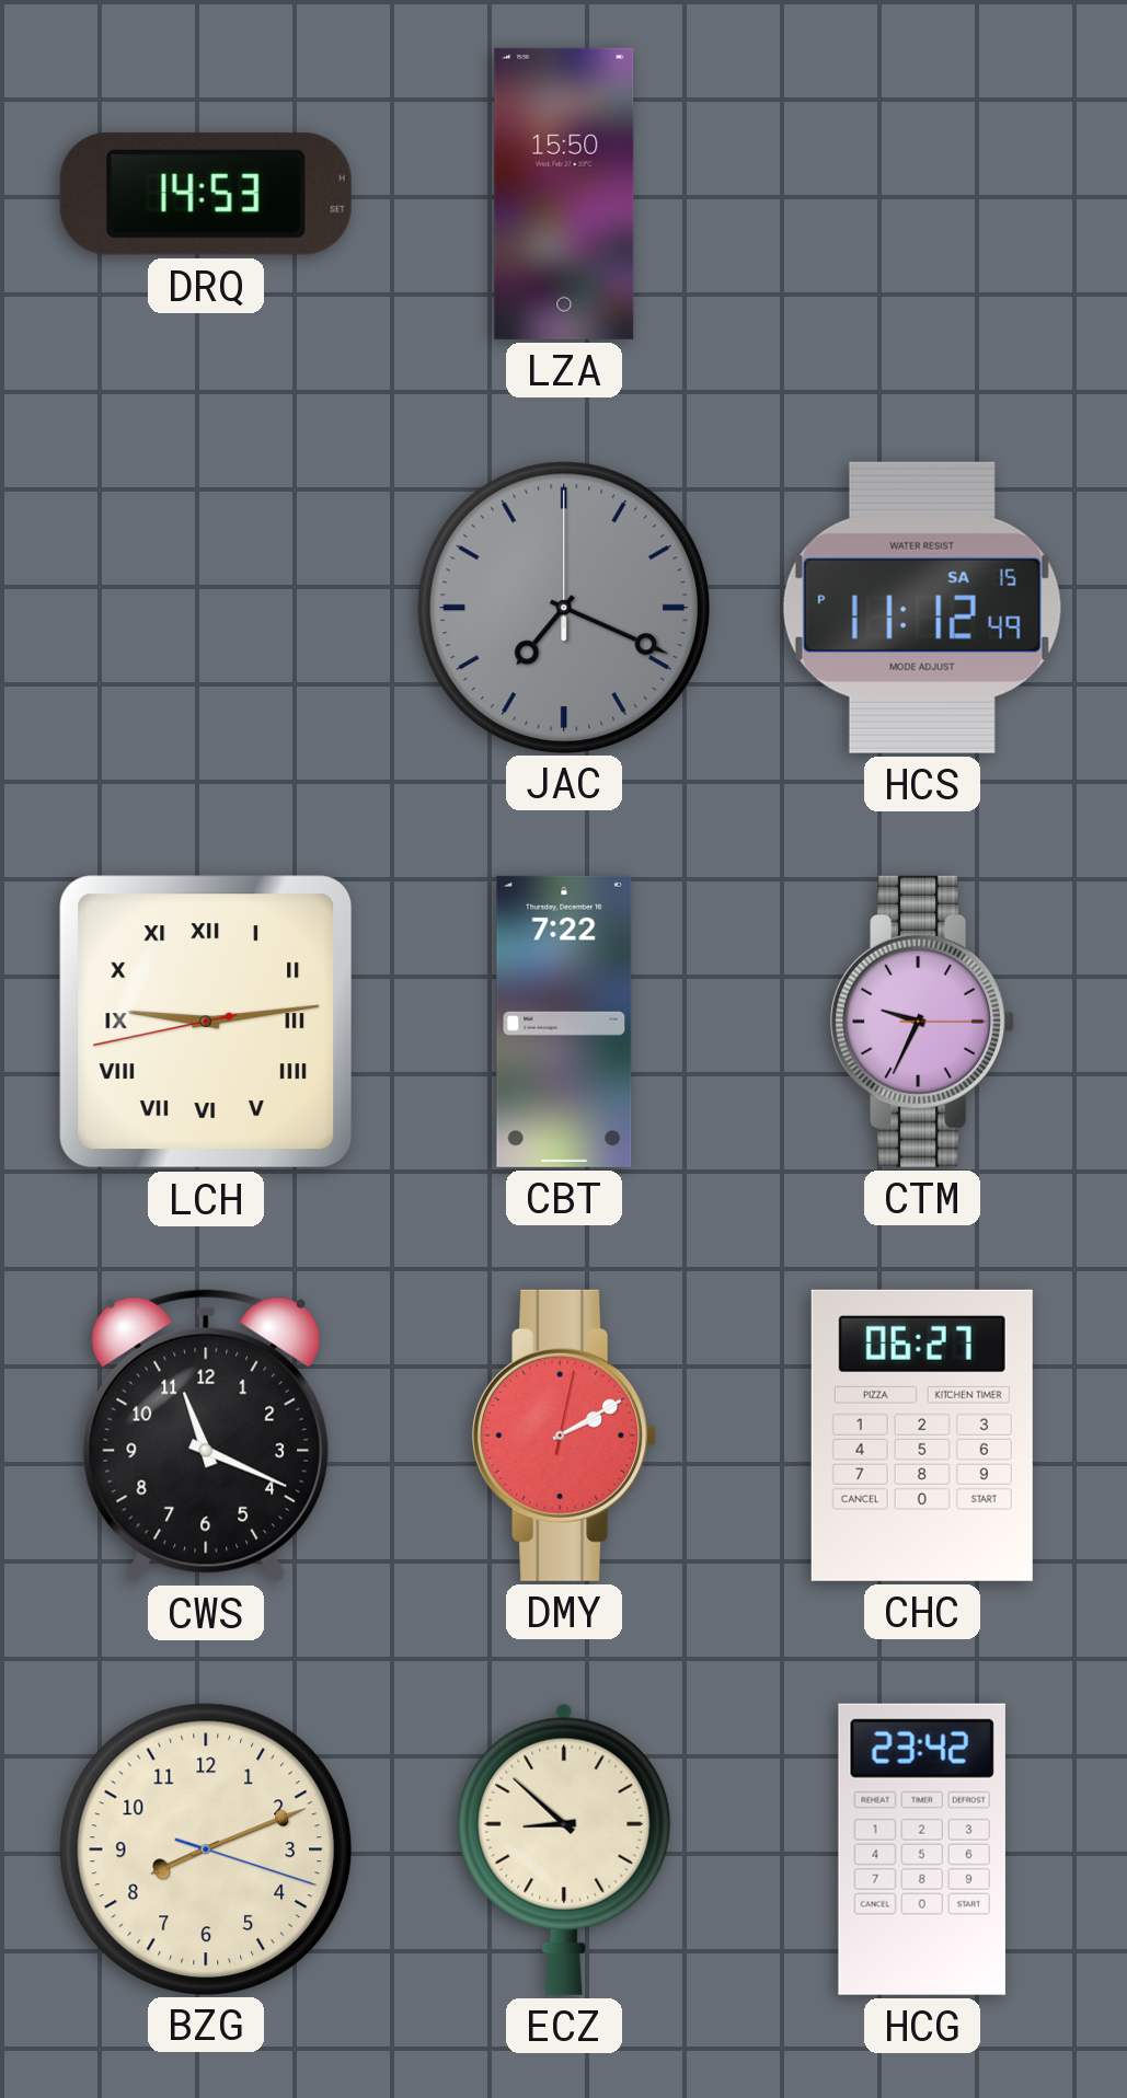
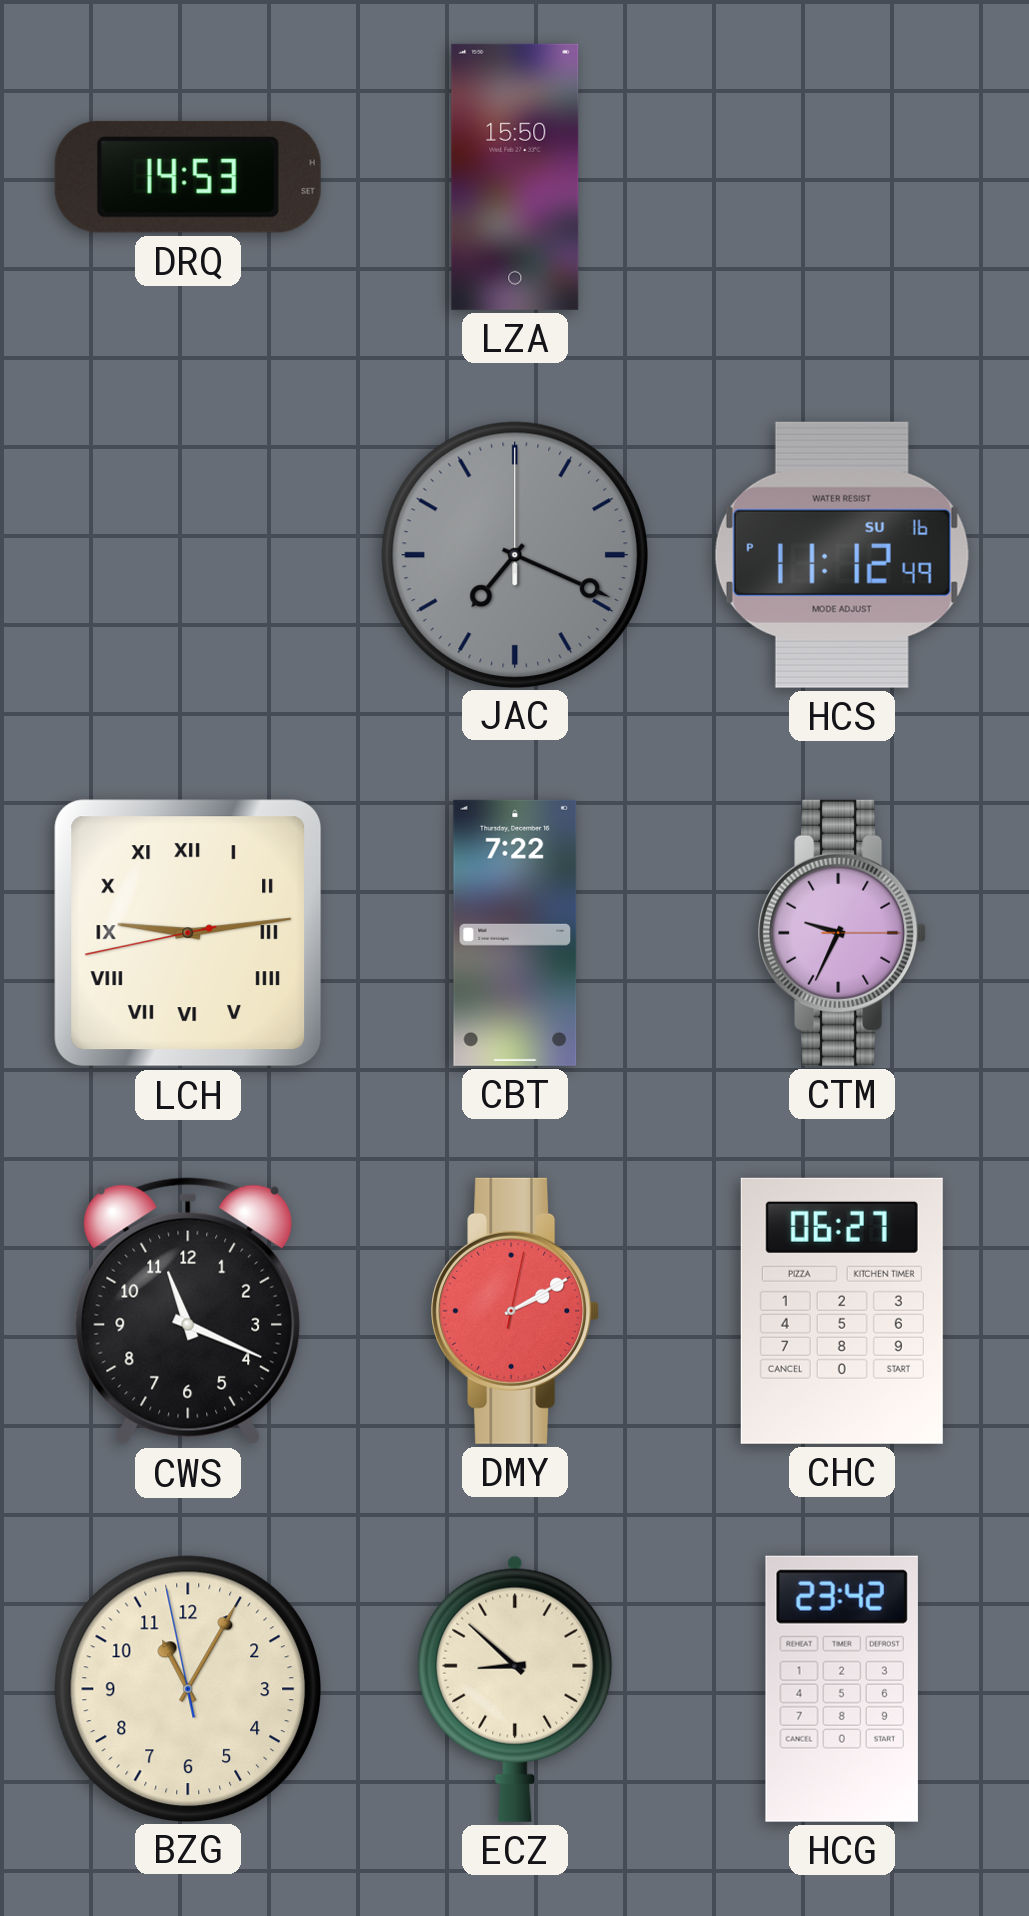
HCS date: SA 15 -> SU 16
BZG: 8:11 -> 11:04
